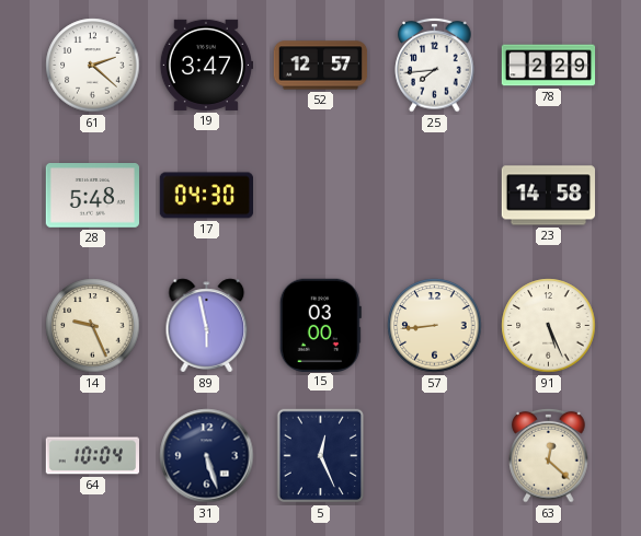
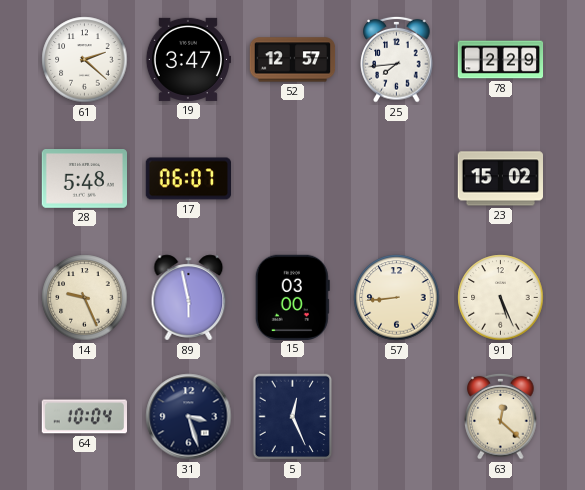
17: 04:30 -> 06:07
23: 14:58 -> 15:02
31: 5:27 -> 3:27
